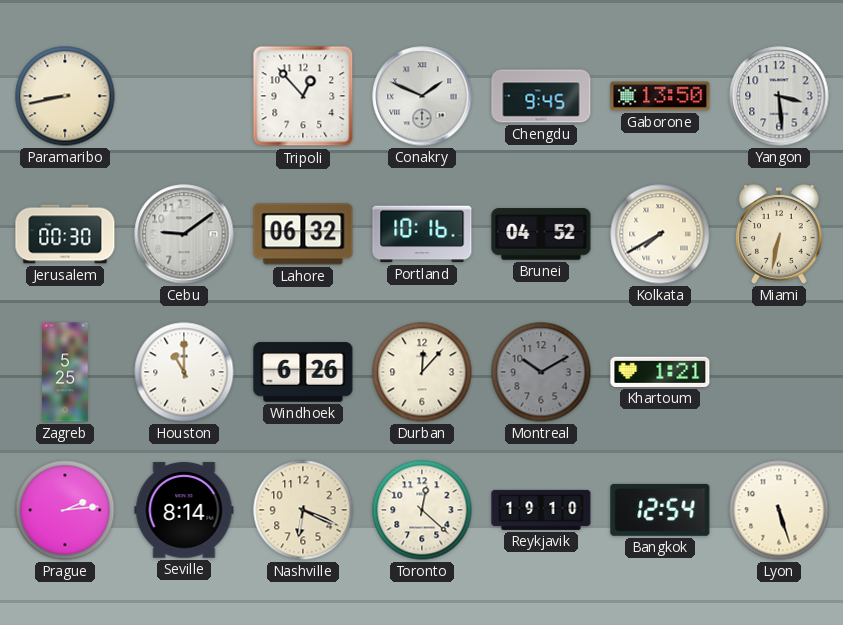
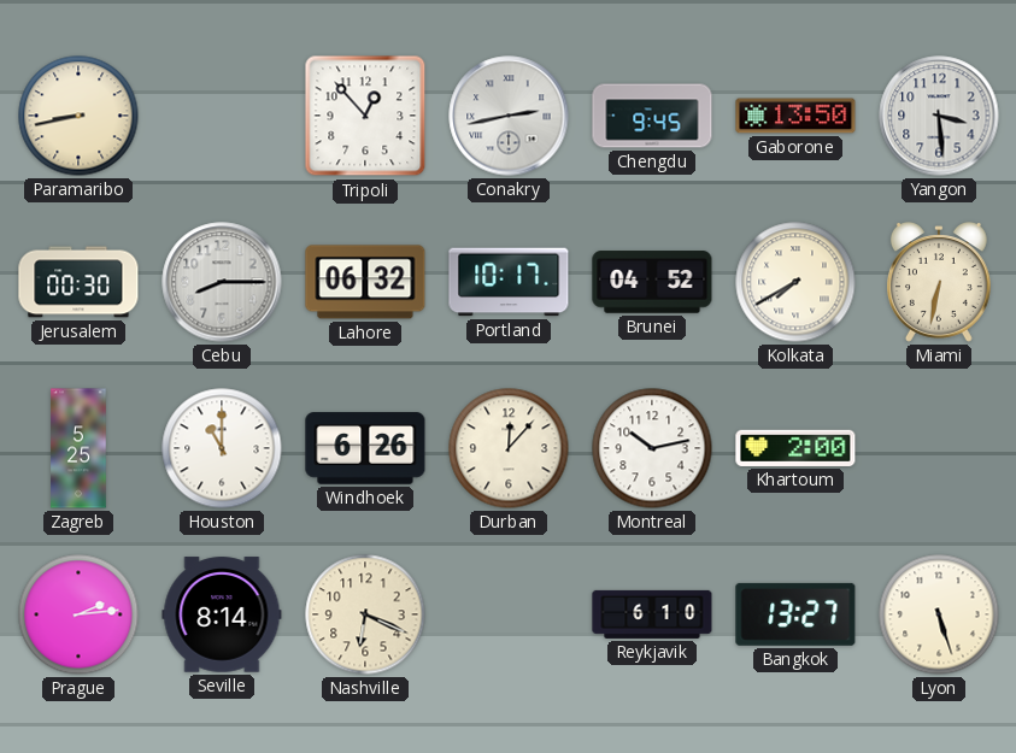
Conakry: 1:49 -> 2:43
Cebu: 9:09 -> 8:15
Portland: 10:16 -> 10:17
Montreal: 10:10 -> 10:13
Montreal dial: grey -> white
Khartoum: 1:21 -> 2:00
Toronto: 12:22 -> none
Reykjavik: 19:10 -> 6:10
Bangkok: 12:54 -> 13:27
